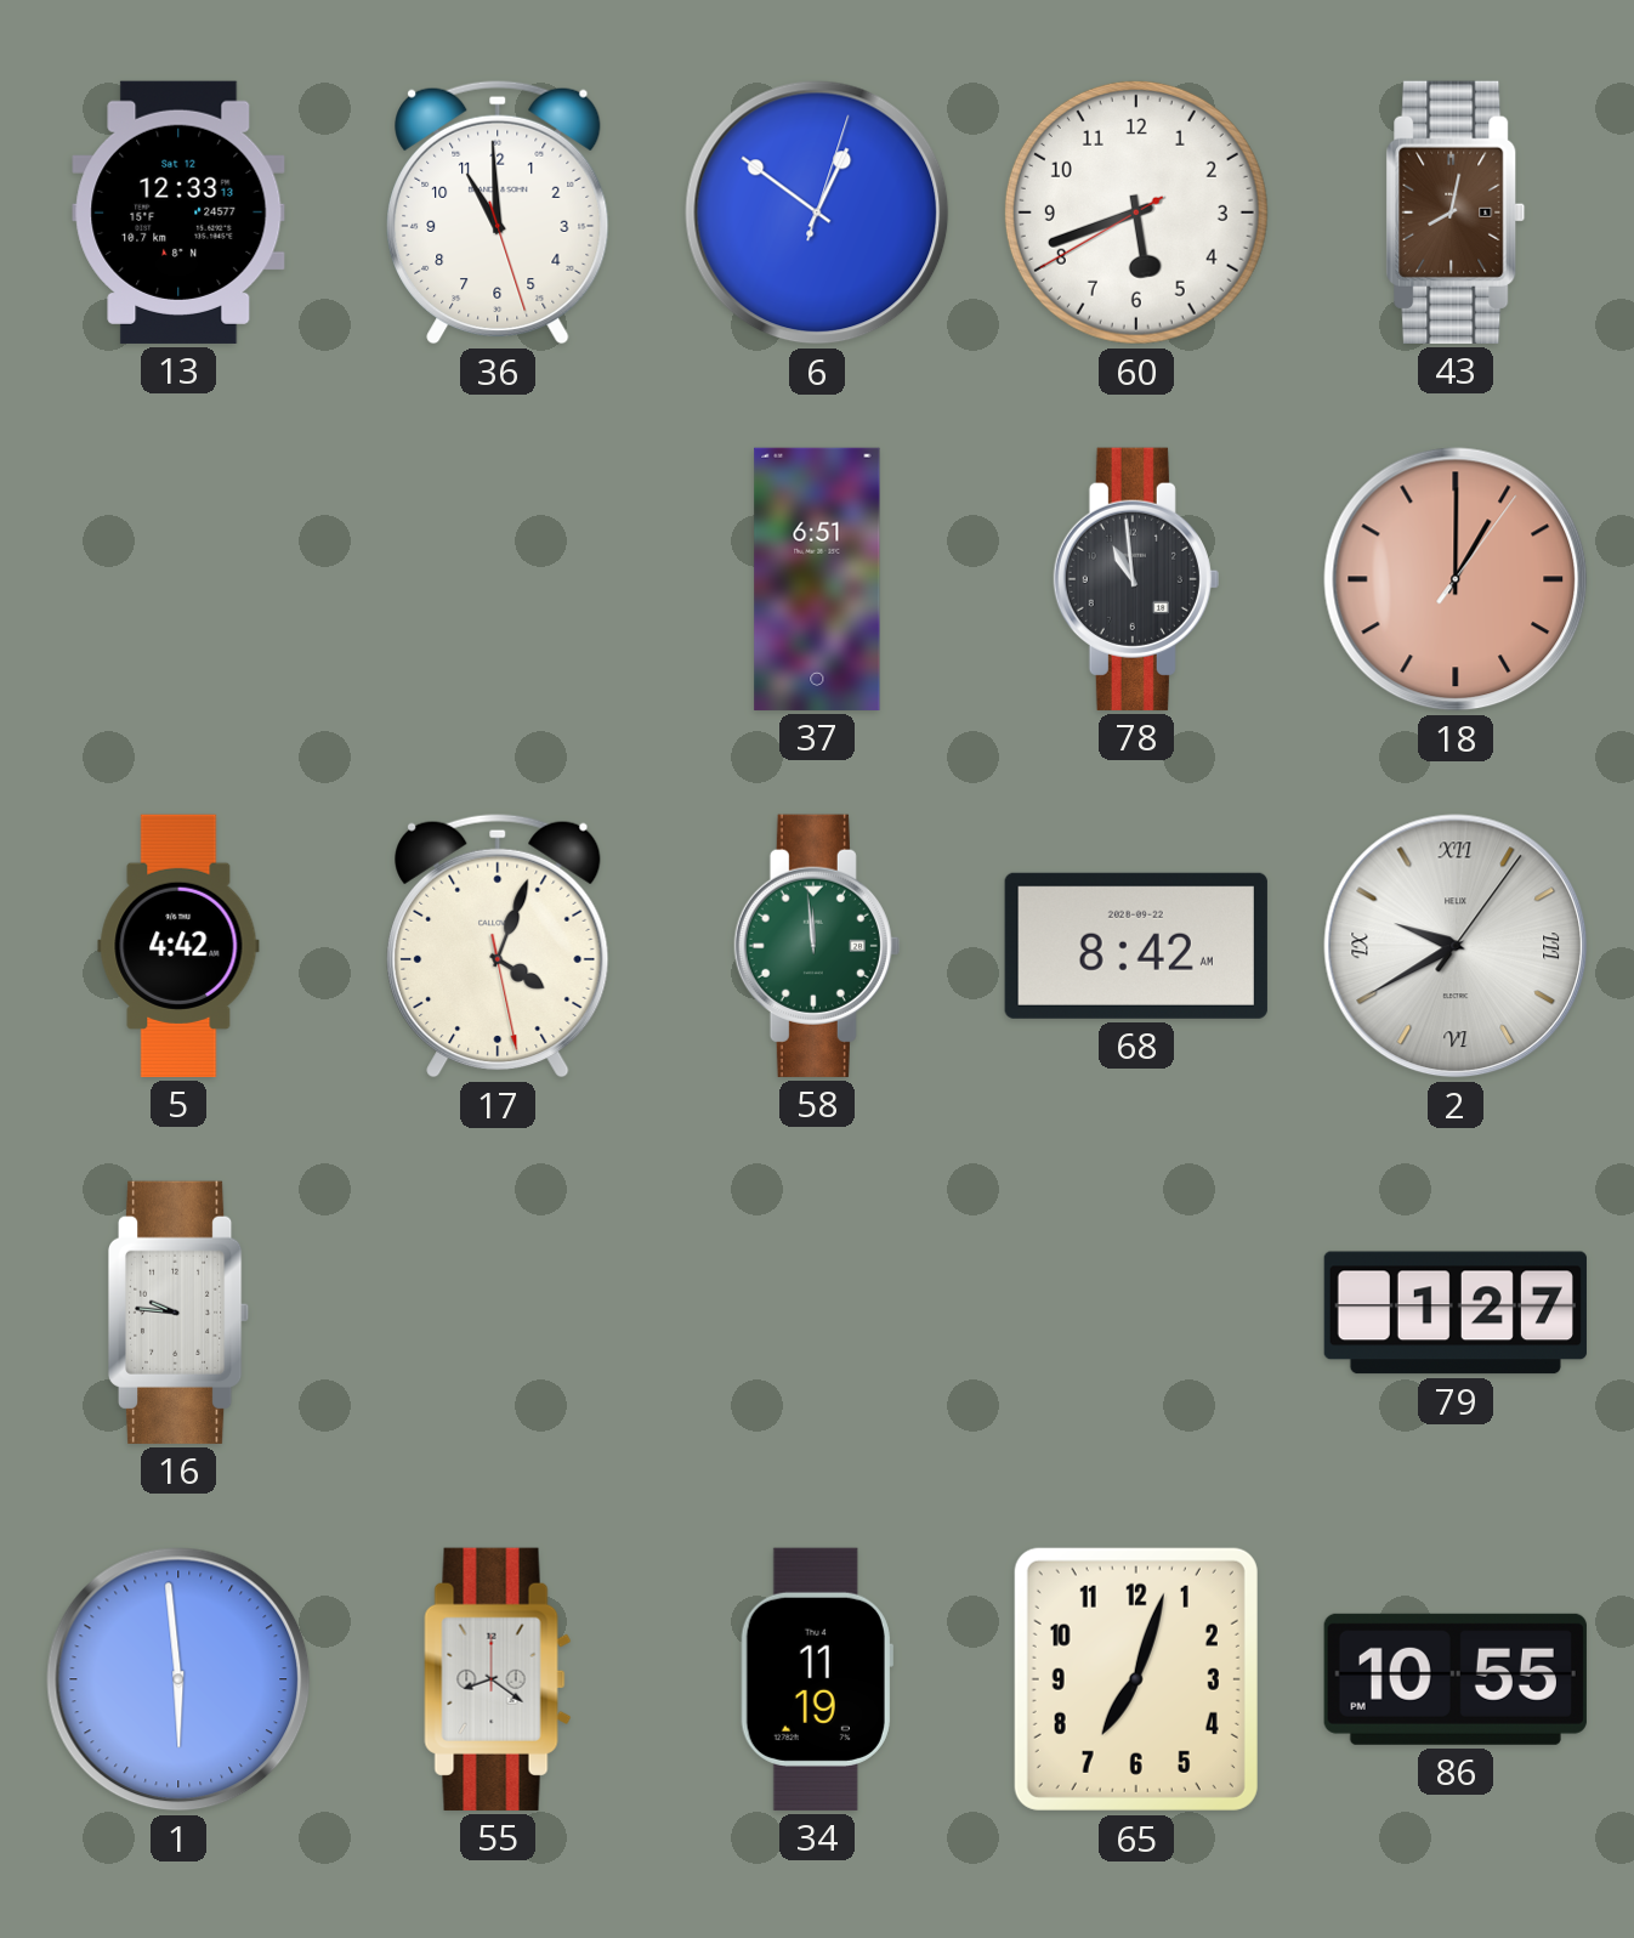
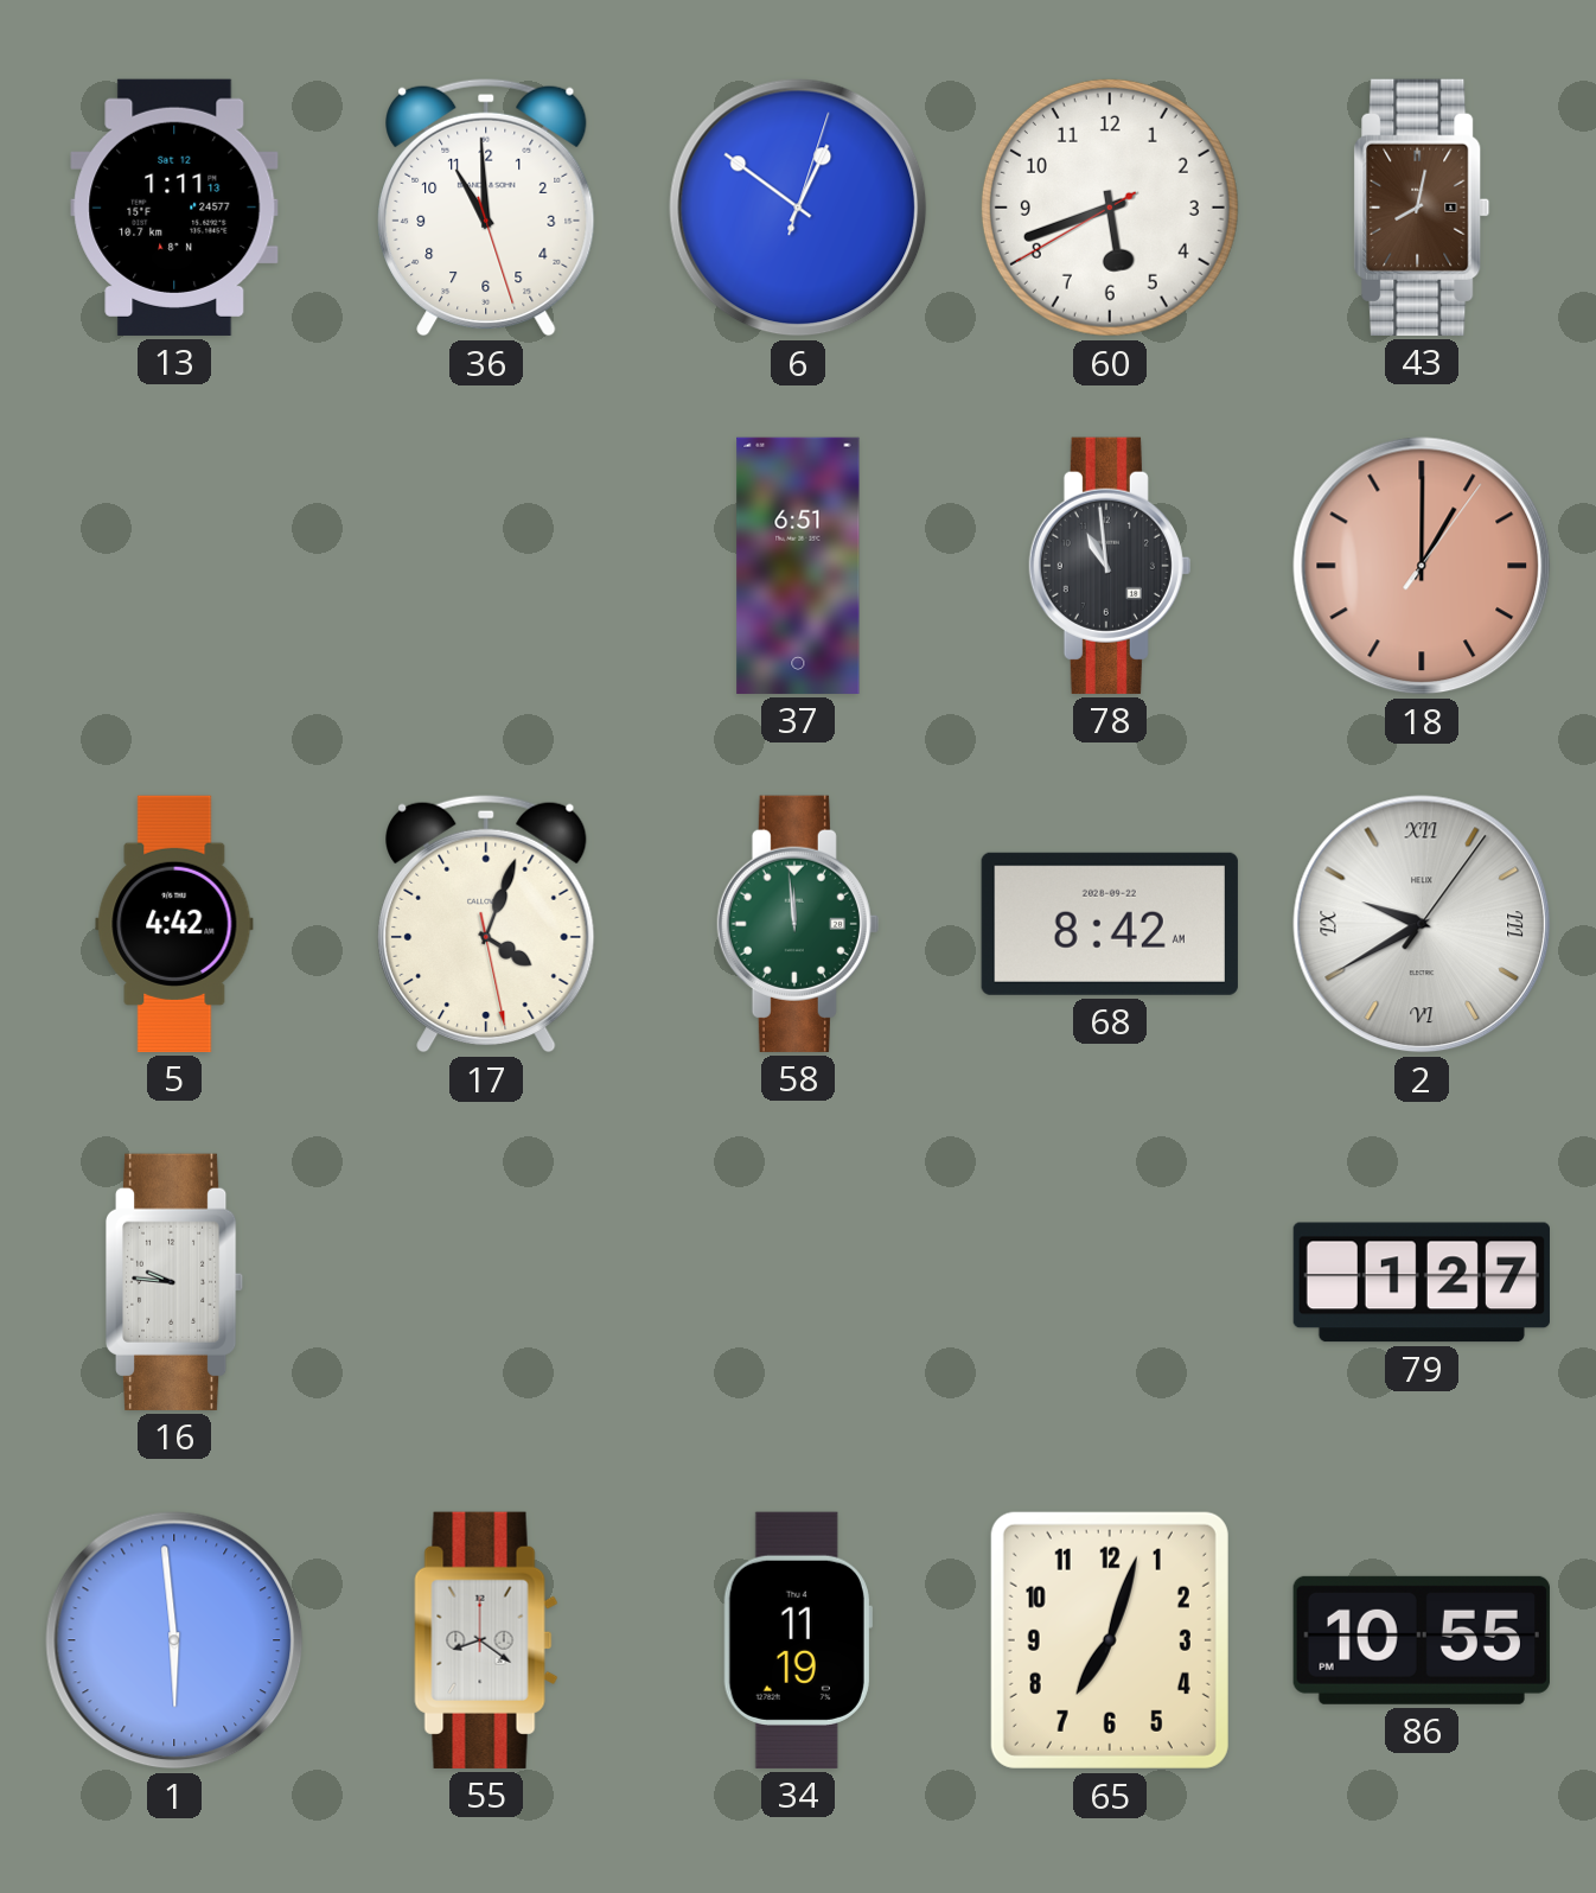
13: 12:33 -> 1:11
